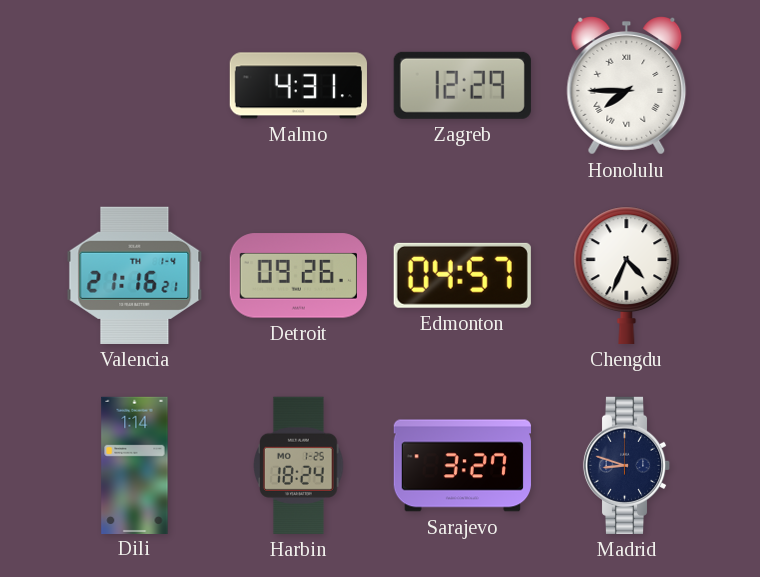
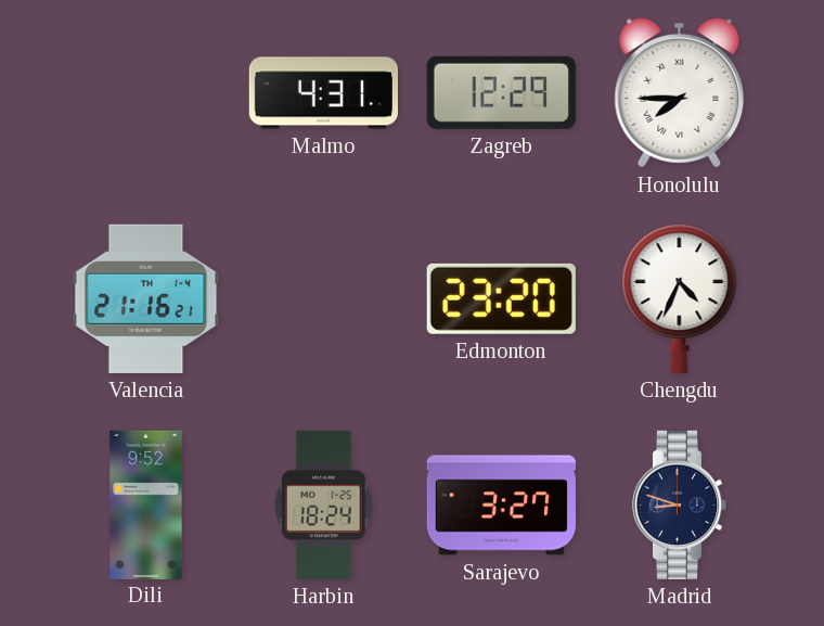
Detroit: 09:26 -> none
Edmonton: 04:57 -> 23:20
Dili: 1:14 -> 9:52
